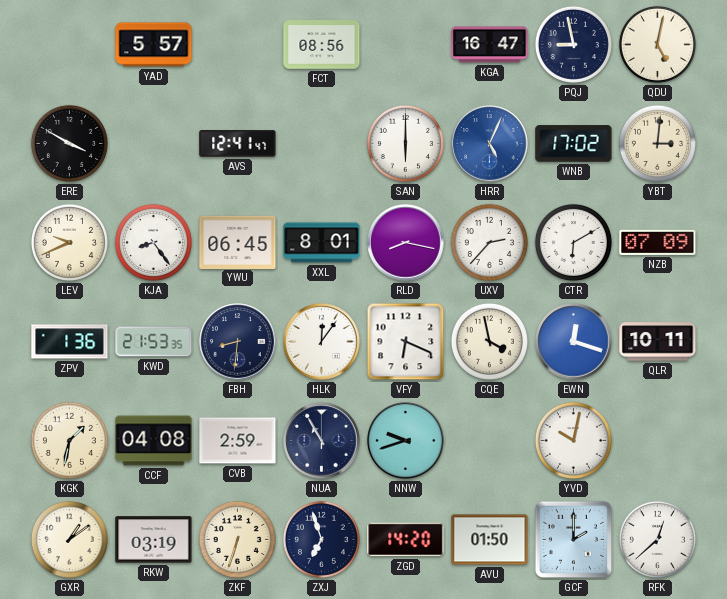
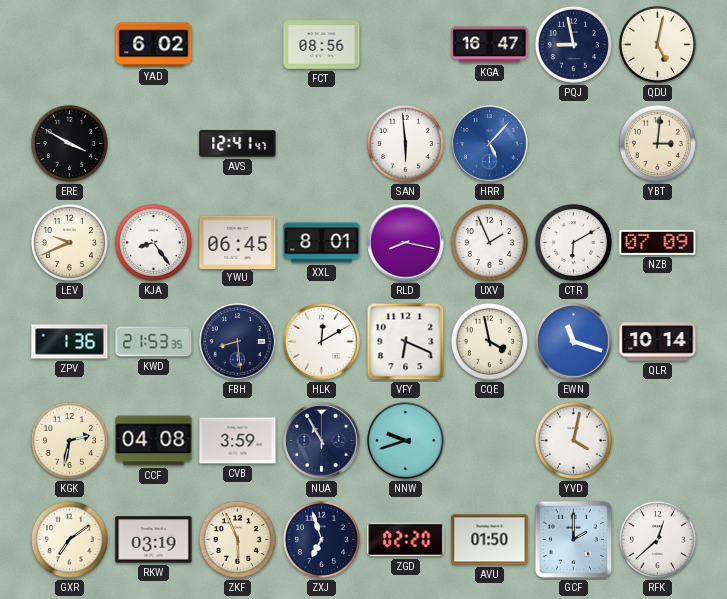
YAD: 5:57 -> 6:02
SAN: 6:00 -> 5:59
HRR: 5:04 -> 5:07
WNB: 17:02 -> none
UXV: 2:37 -> 1:56
FBH: 8:31 -> 8:29
HLK: 12:06 -> 12:10
EWN: 12:18 -> 11:18
QLR: 10:11 -> 10:14
KGK: 1:32 -> 2:32
CVB: 2:59 -> 3:59
YVD: 10:02 -> 4:02
GXR: 1:09 -> 7:09
ZKF: 6:33 -> 5:56
ZGD: 14:20 -> 02:20
